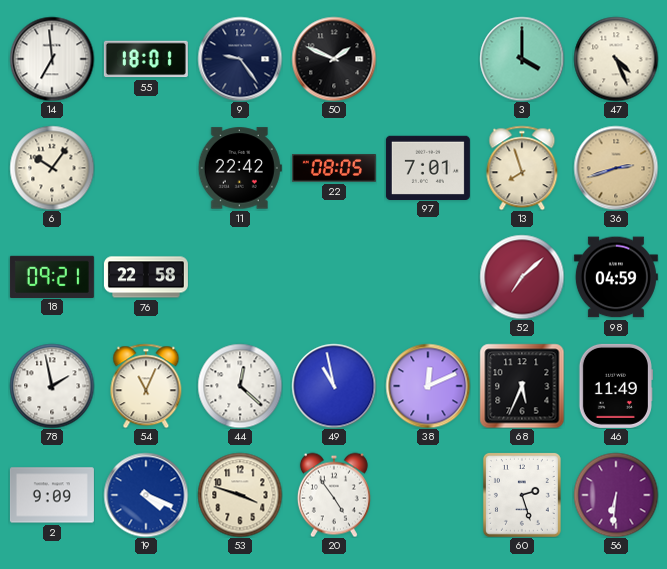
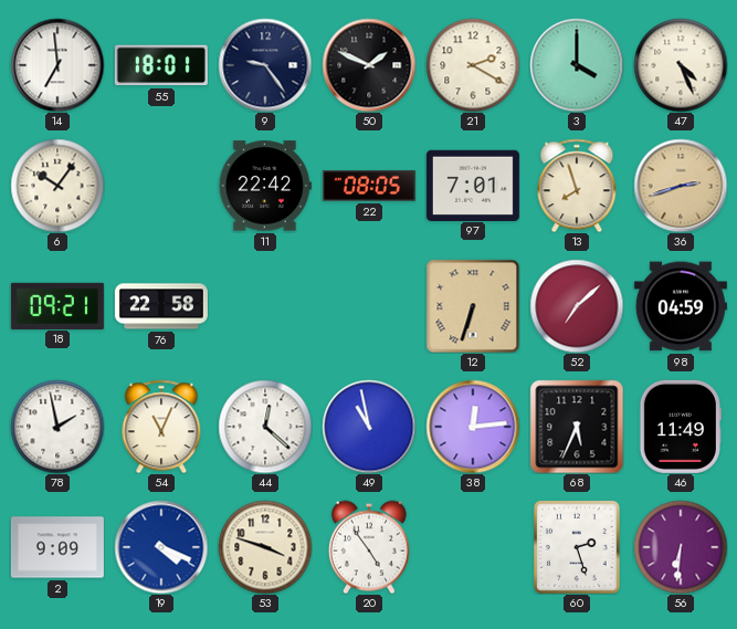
21: none -> 2:20
12: none -> 6:33
38: 12:11 -> 12:14
